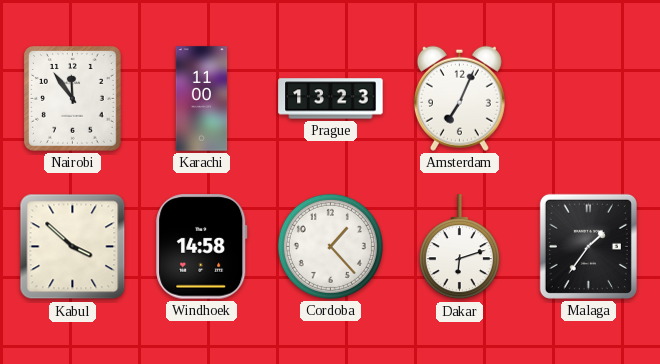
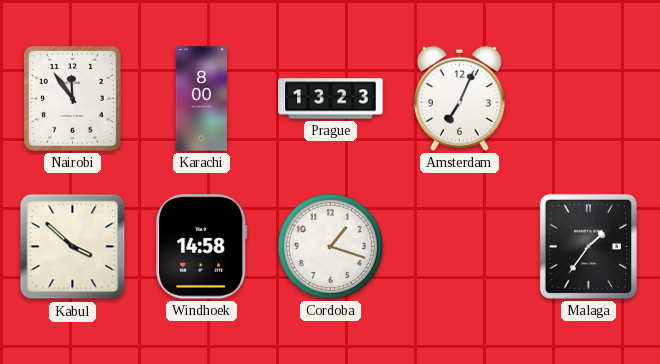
Karachi: 11:00 -> 8:00
Cordoba: 1:23 -> 1:18
Dakar: 6:12 -> none
